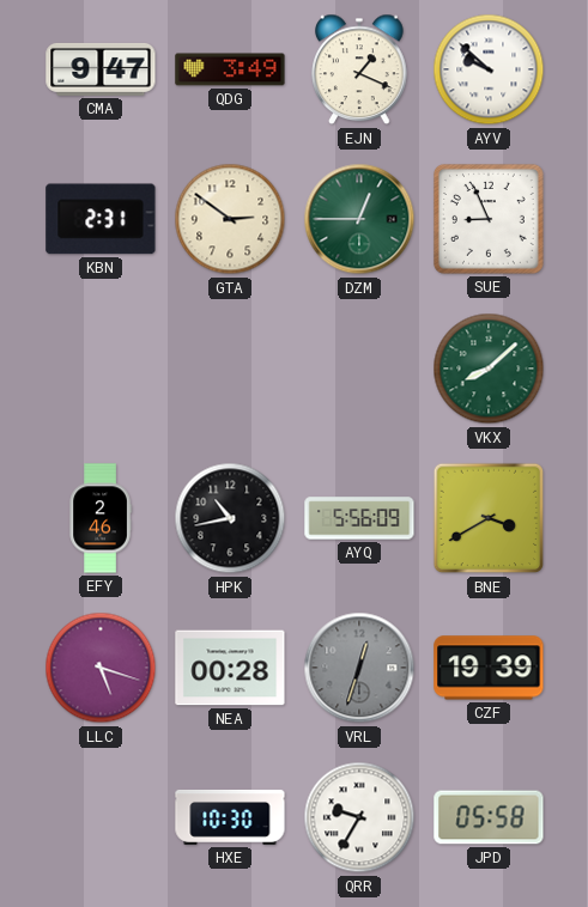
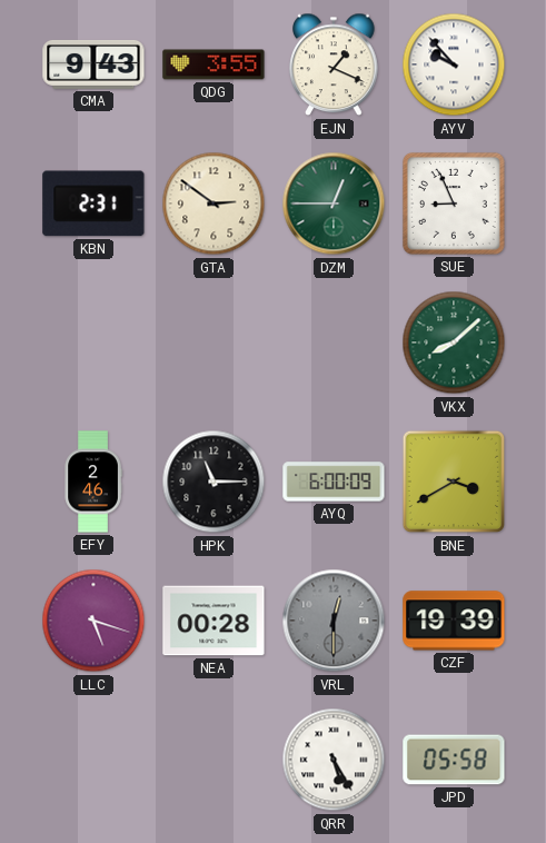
CMA: 9:47 -> 9:43
QDG: 3:49 -> 3:55
AYV: 9:52 -> 9:53
HPK: 10:43 -> 11:15
AYQ: 5:56 -> 6:00
VRL: 12:33 -> 12:30
HXE: 10:30 -> none
QRR: 9:35 -> 5:25
